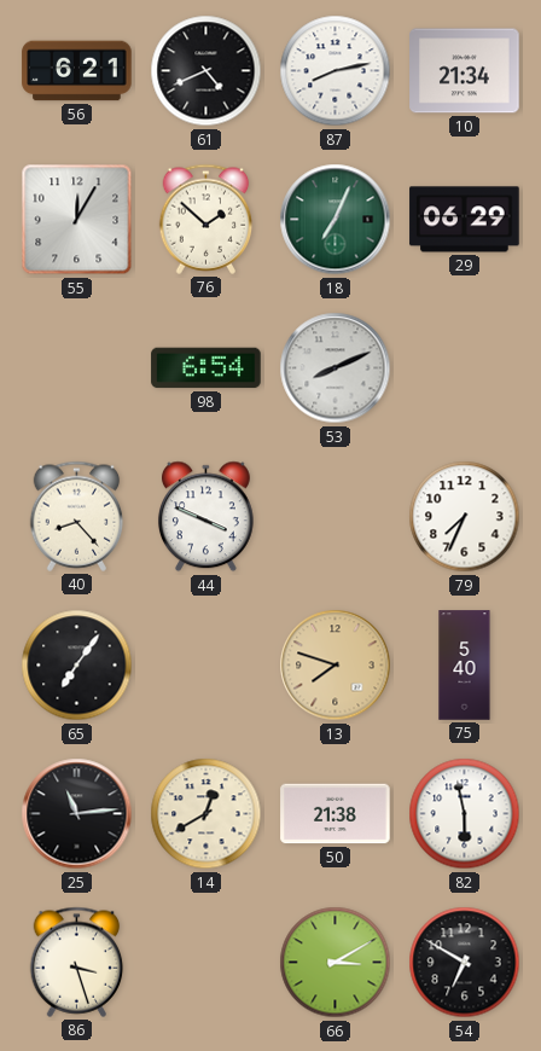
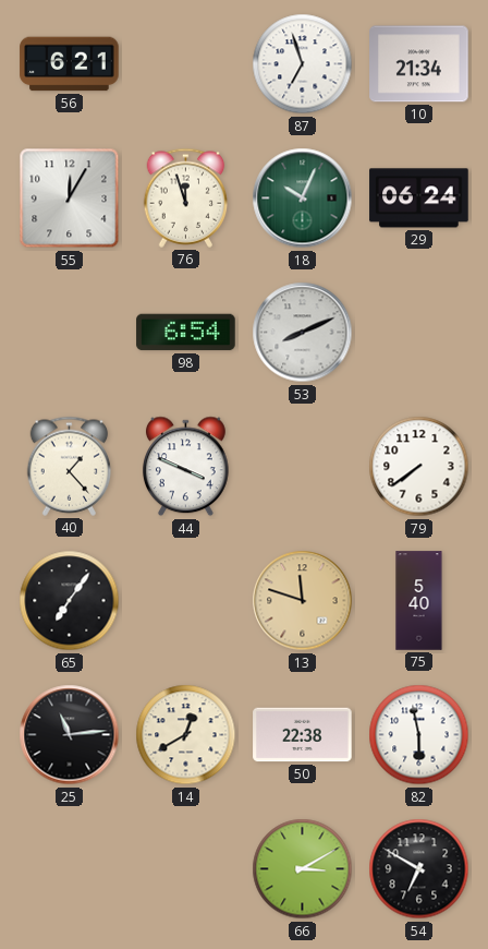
61: 4:41 -> none
87: 8:13 -> 6:57
76: 1:52 -> 11:57
18: 7:04 -> 10:04
29: 06:29 -> 06:24
40: 8:23 -> 1:23
79: 7:34 -> 7:39
13: 7:48 -> 11:48
50: 21:38 -> 22:38
86: 3:27 -> none
